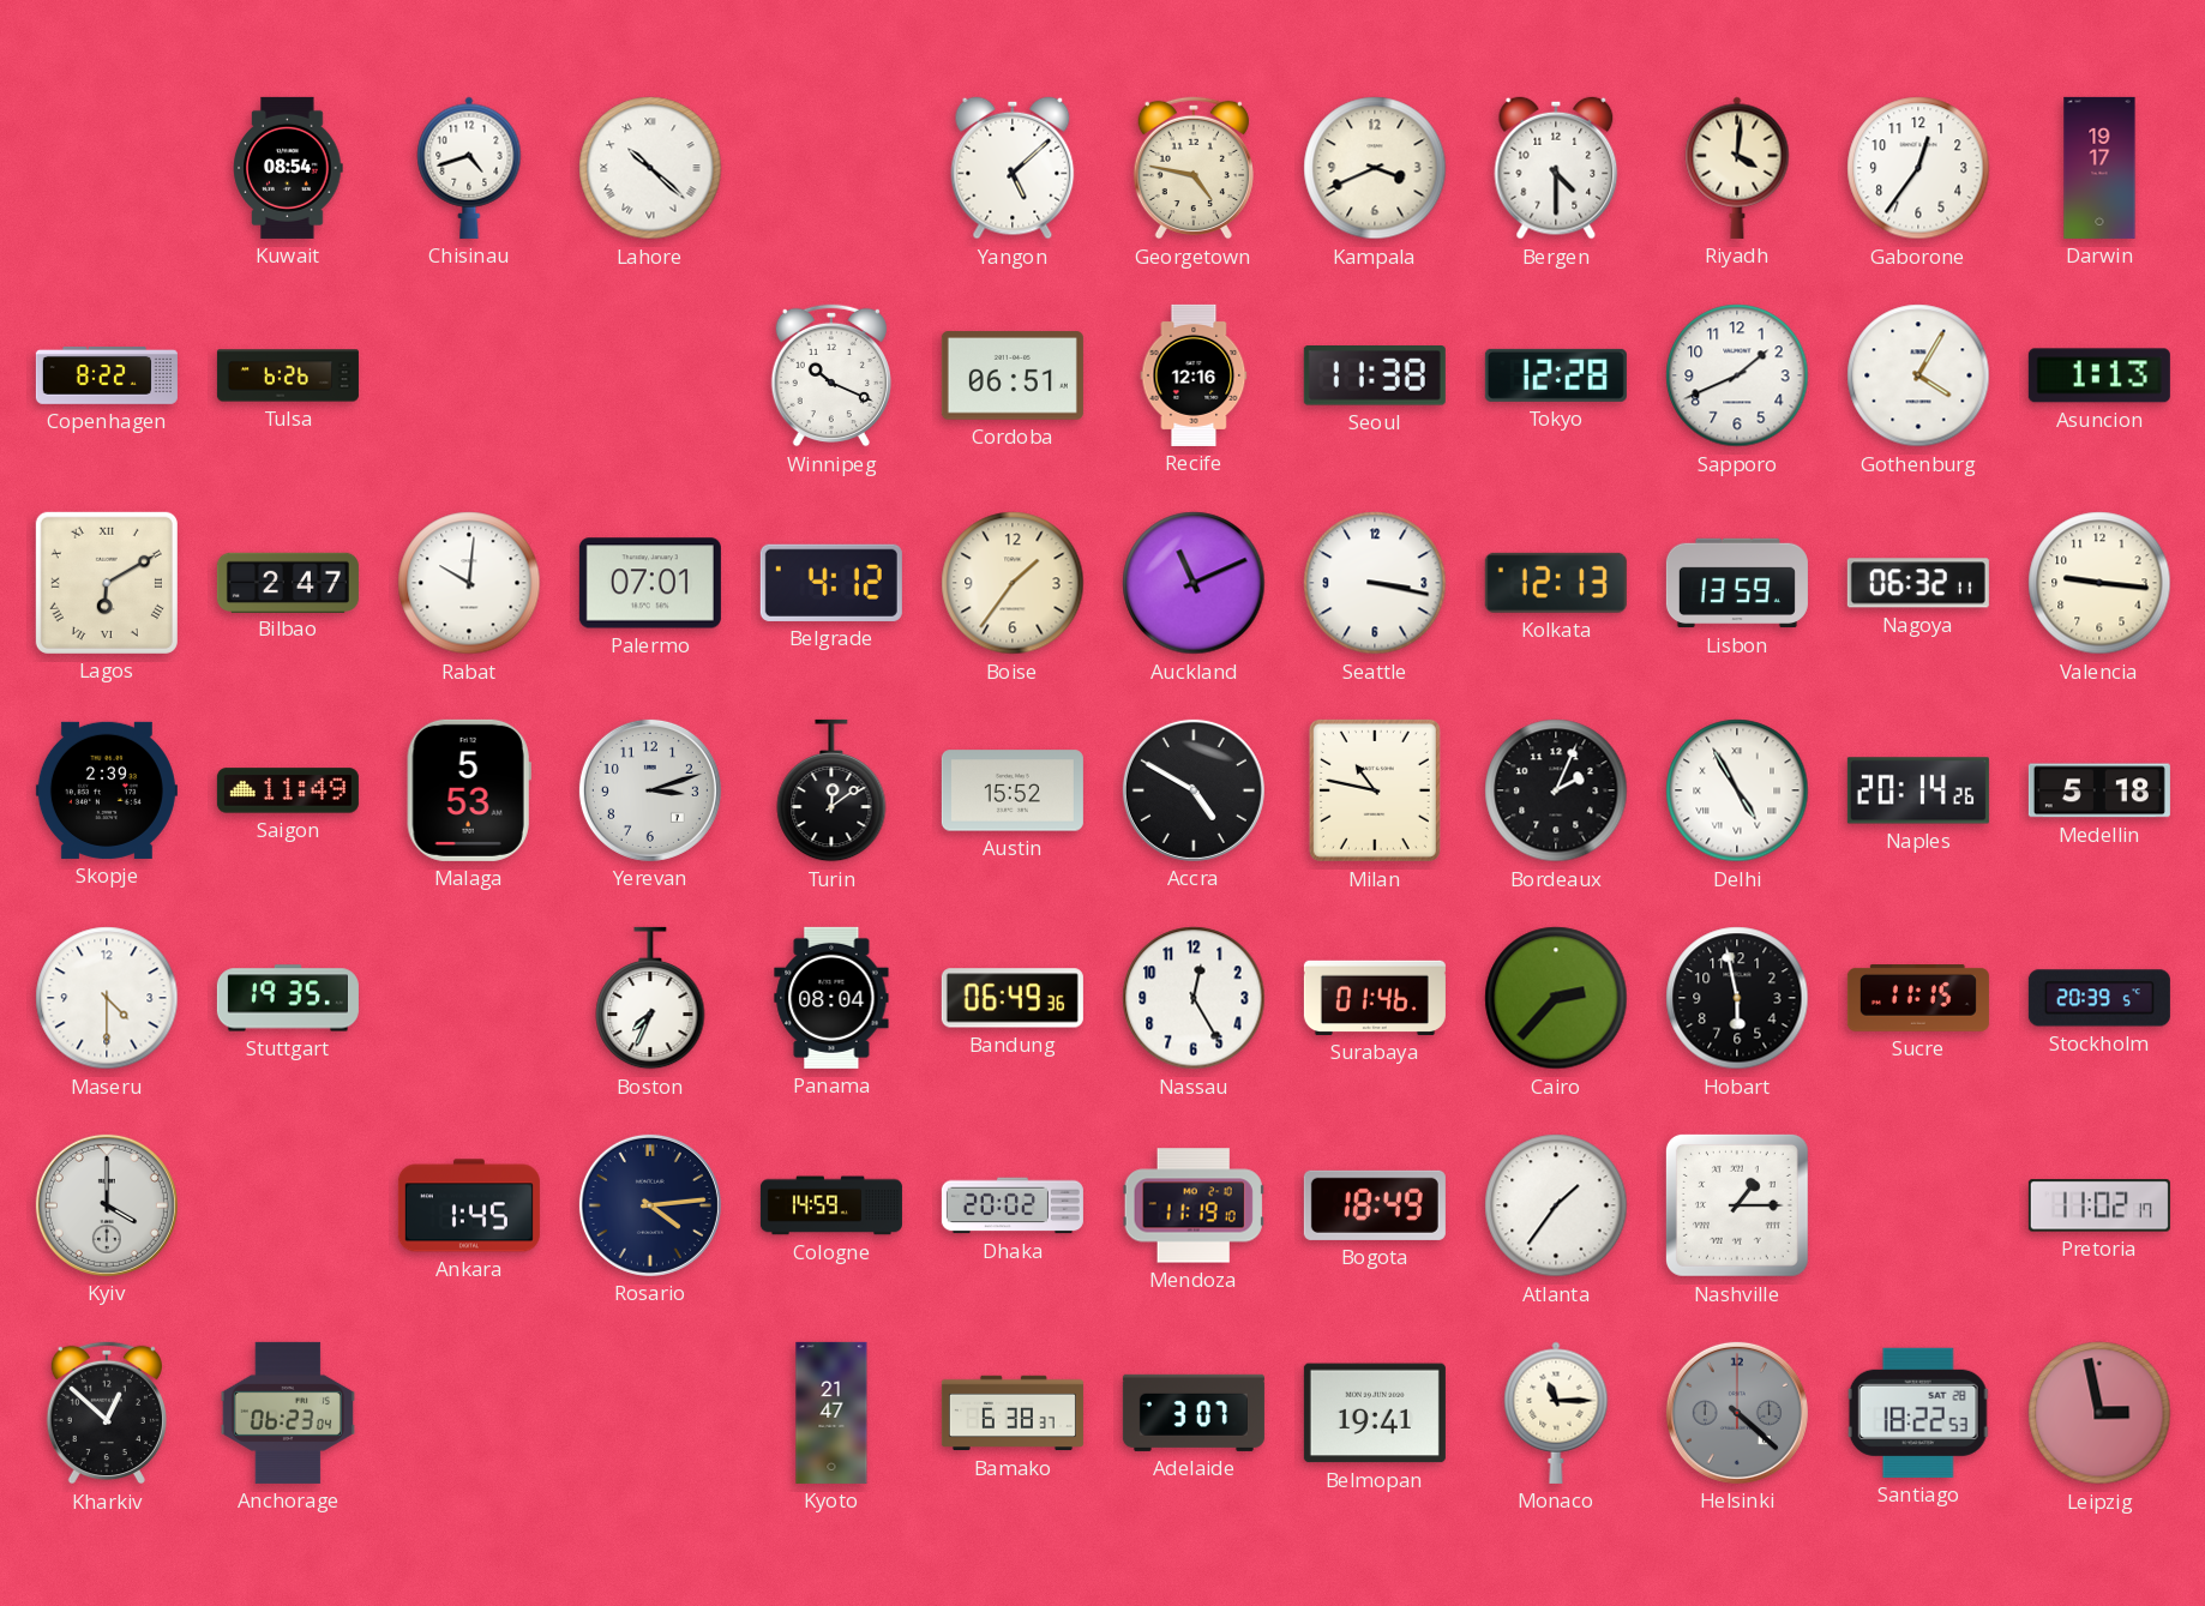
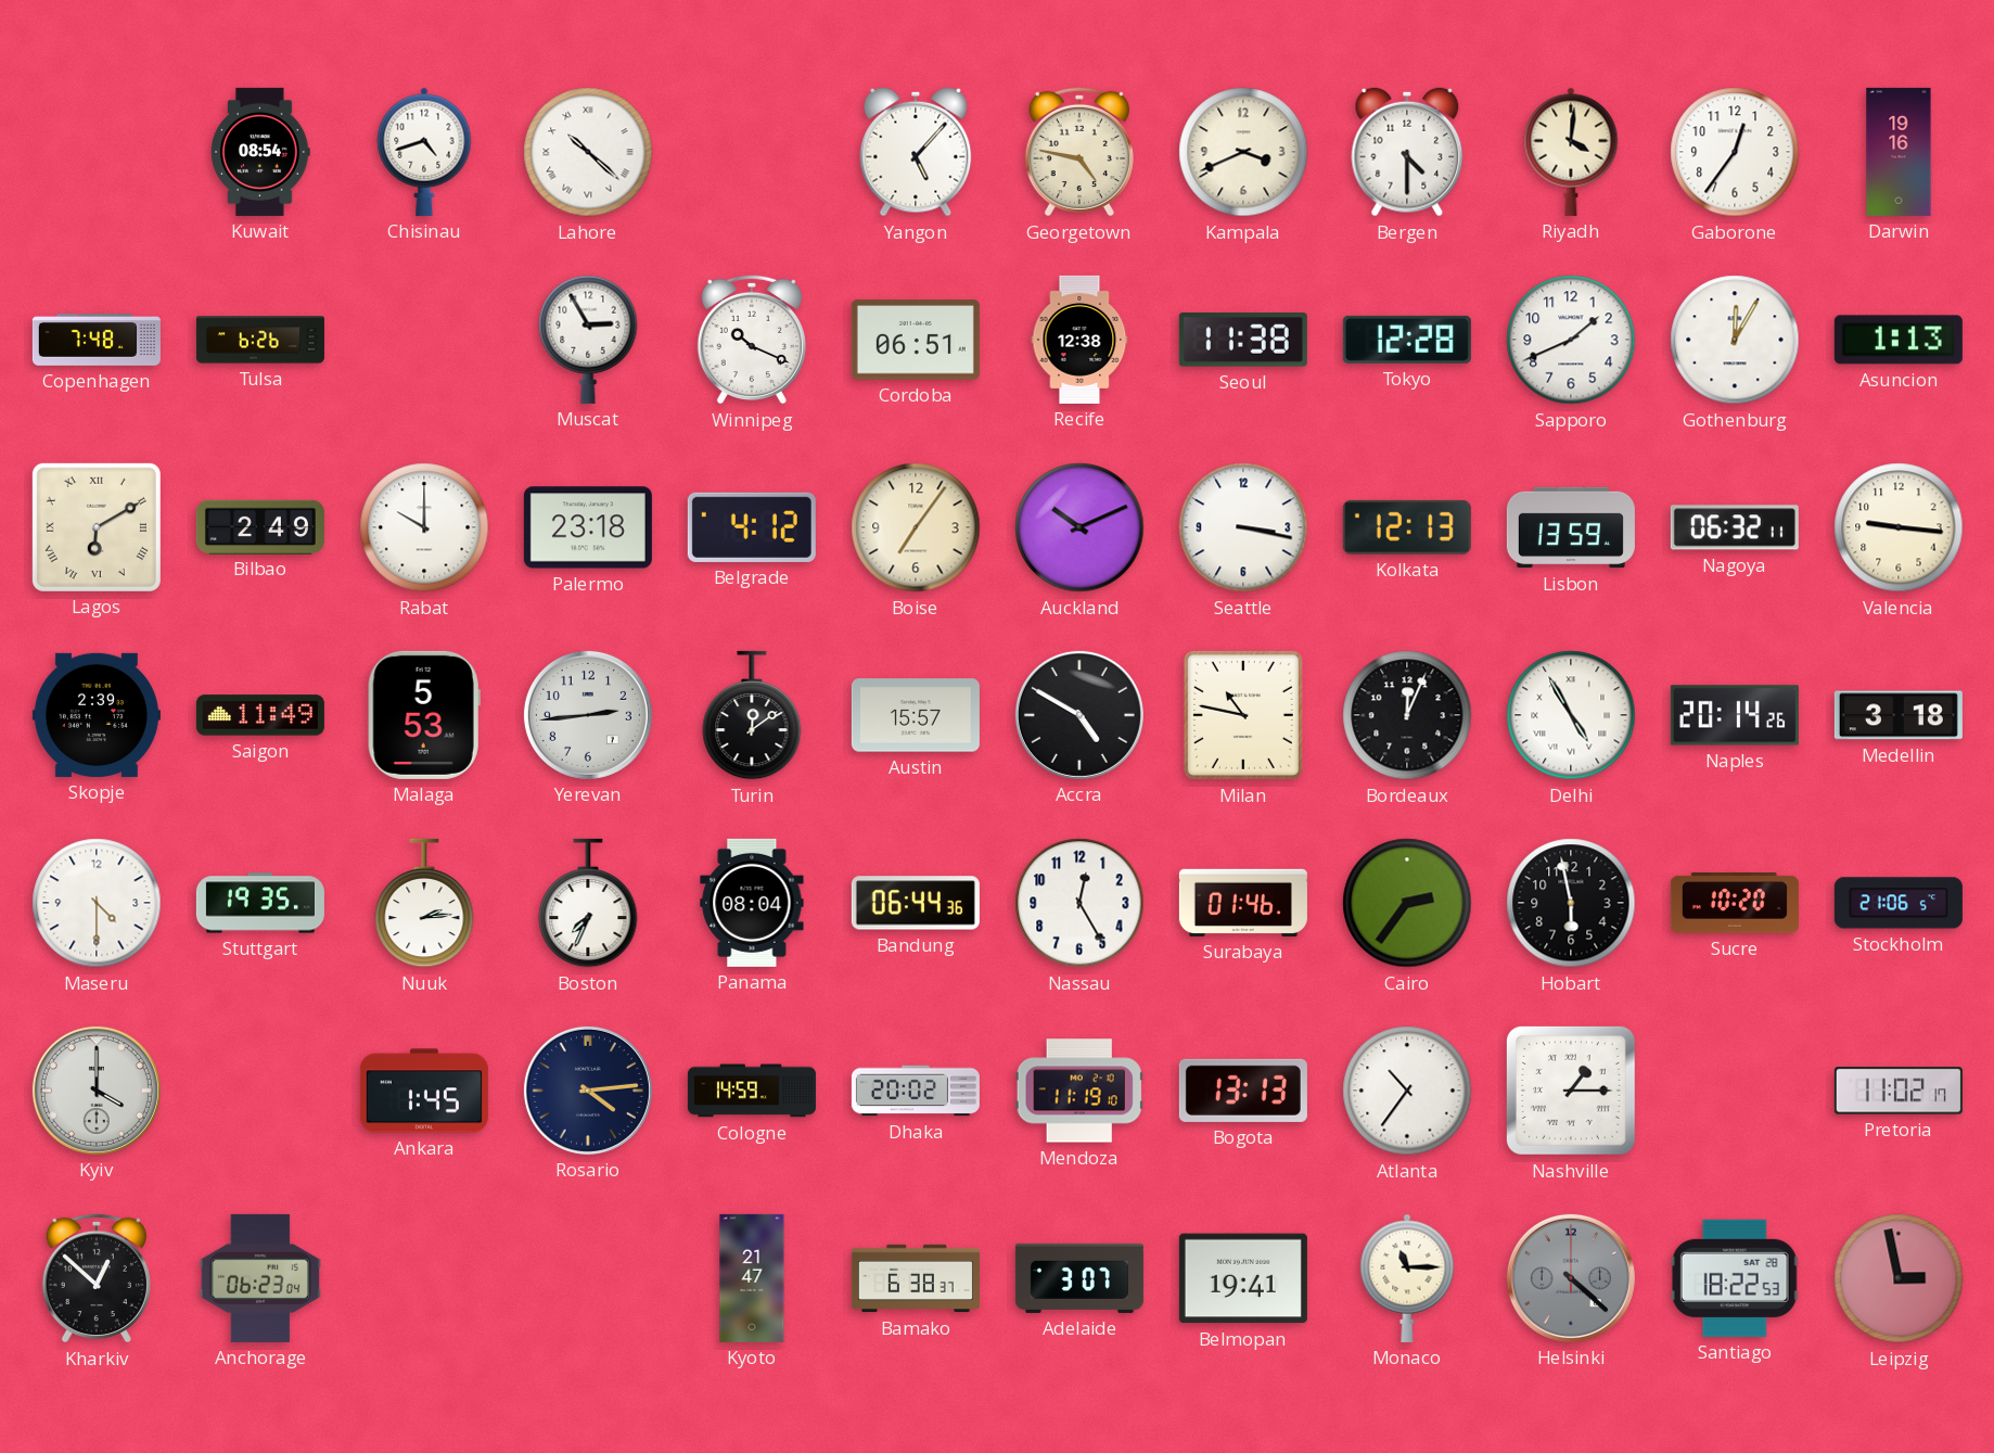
Yangon: 5:08 -> 5:07
Darwin: 19:17 -> 19:16
Copenhagen: 8:22 -> 7:48
Muscat: none -> 2:55
Recife: 12:16 -> 12:38
Gothenburg: 4:05 -> 12:05
Bilbao: 2:47 -> 2:49
Rabat: 10:01 -> 10:00
Palermo: 07:01 -> 23:18
Boise: 1:36 -> 7:06
Auckland: 11:11 -> 10:11
Yerevan: 3:12 -> 2:44
Austin: 15:52 -> 15:57
Bordeaux: 2:04 -> 12:04
Medellin: 5:18 -> 3:18
Nuuk: none -> 2:14
Bandung: 06:49 -> 06:44
Cairo: 2:37 -> 2:36
Sucre: 11:15 -> 10:20
Stockholm: 20:39 -> 21:06
Bogota: 18:49 -> 13:13
Atlanta: 1:36 -> 10:36
